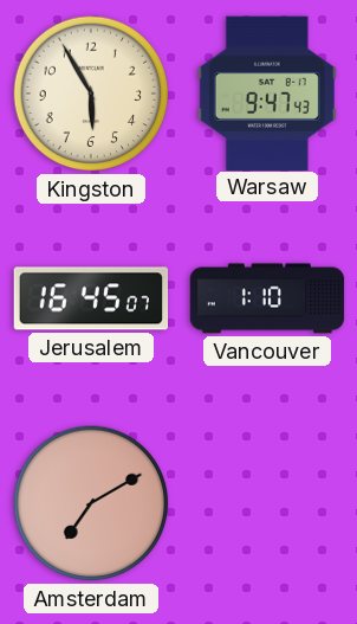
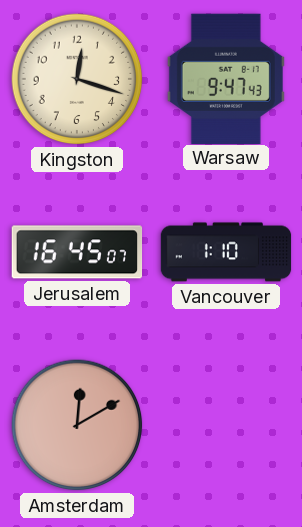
Kingston: 5:55 -> 12:18
Amsterdam: 7:10 -> 12:10
